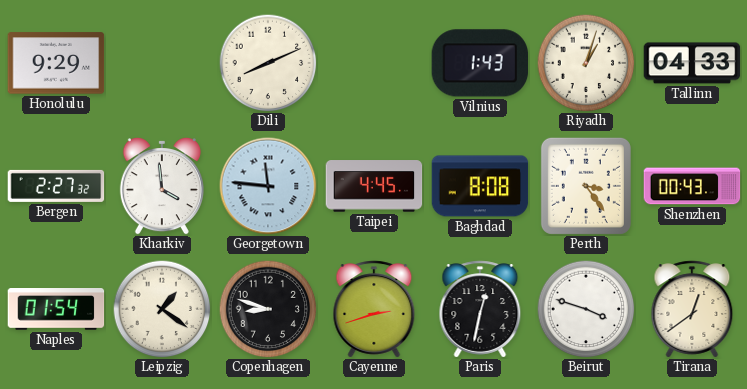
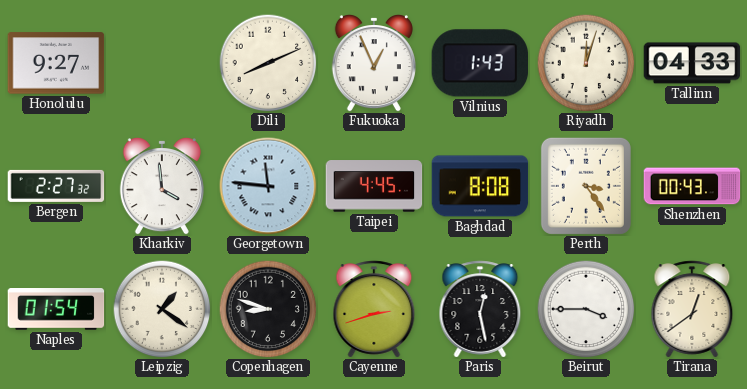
Honolulu: 9:29 -> 9:27
Fukuoka: none -> 12:56
Riyadh: 1:03 -> 12:03
Paris: 12:32 -> 12:28
Beirut: 3:48 -> 3:45
